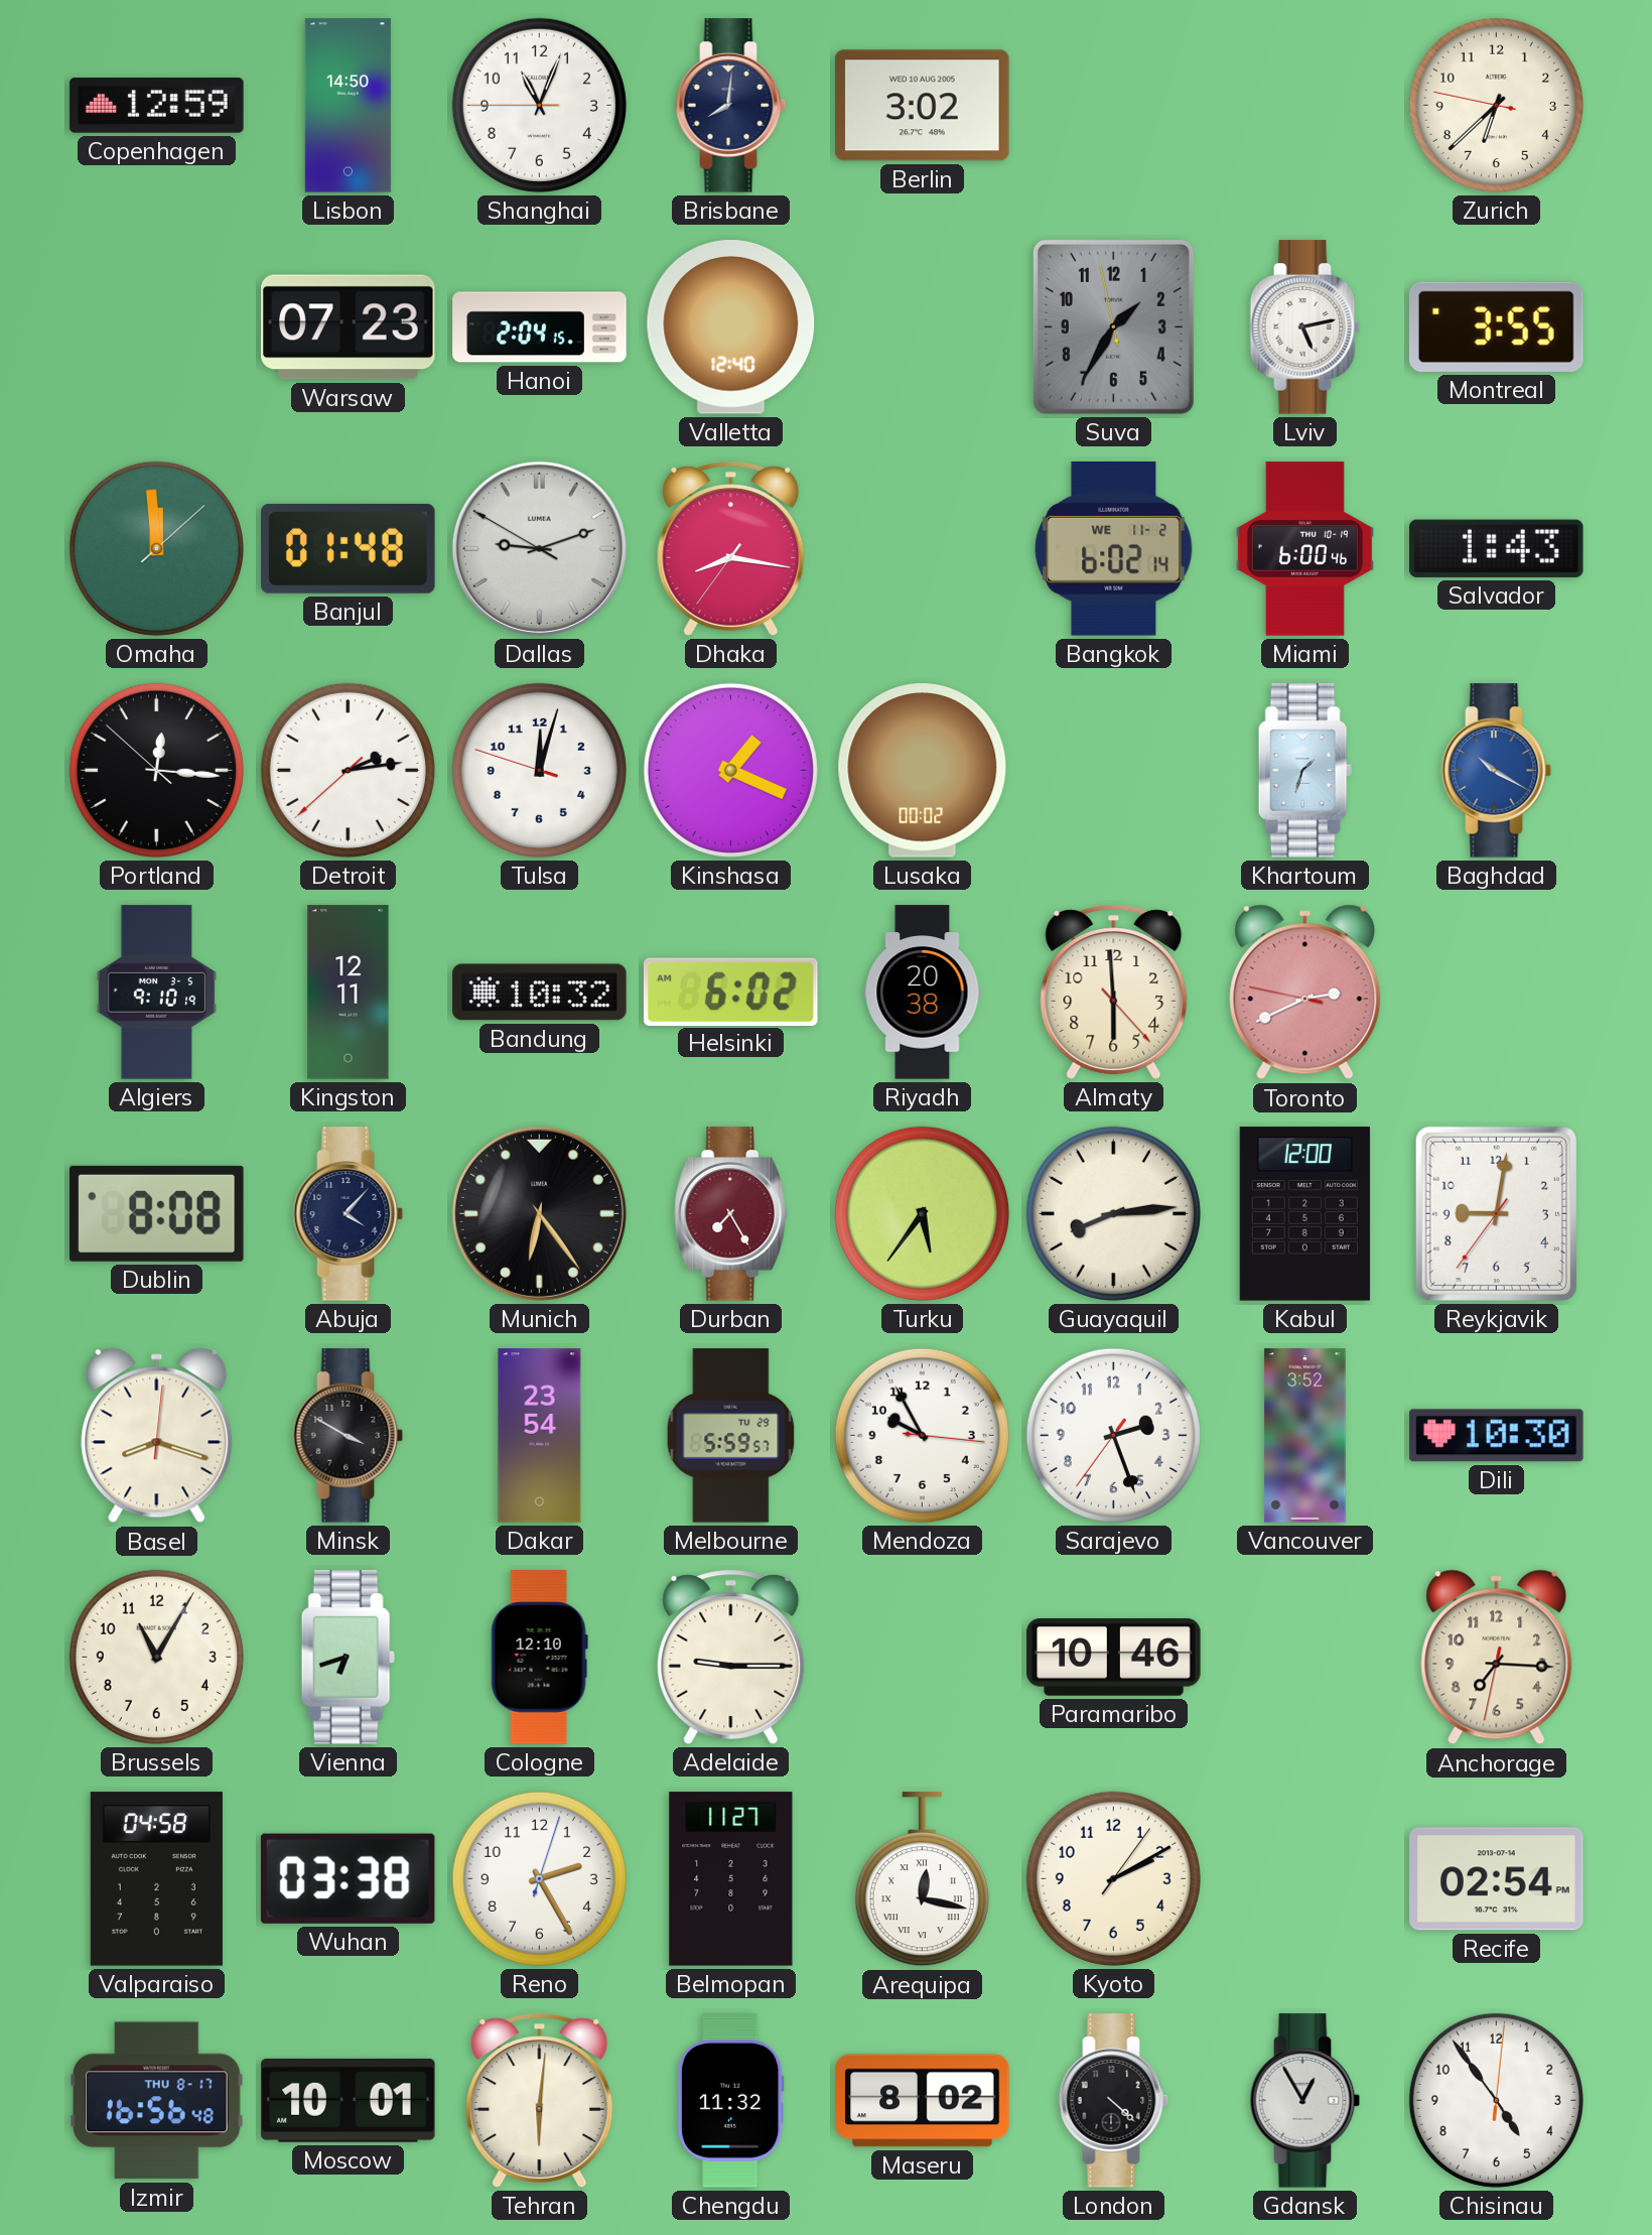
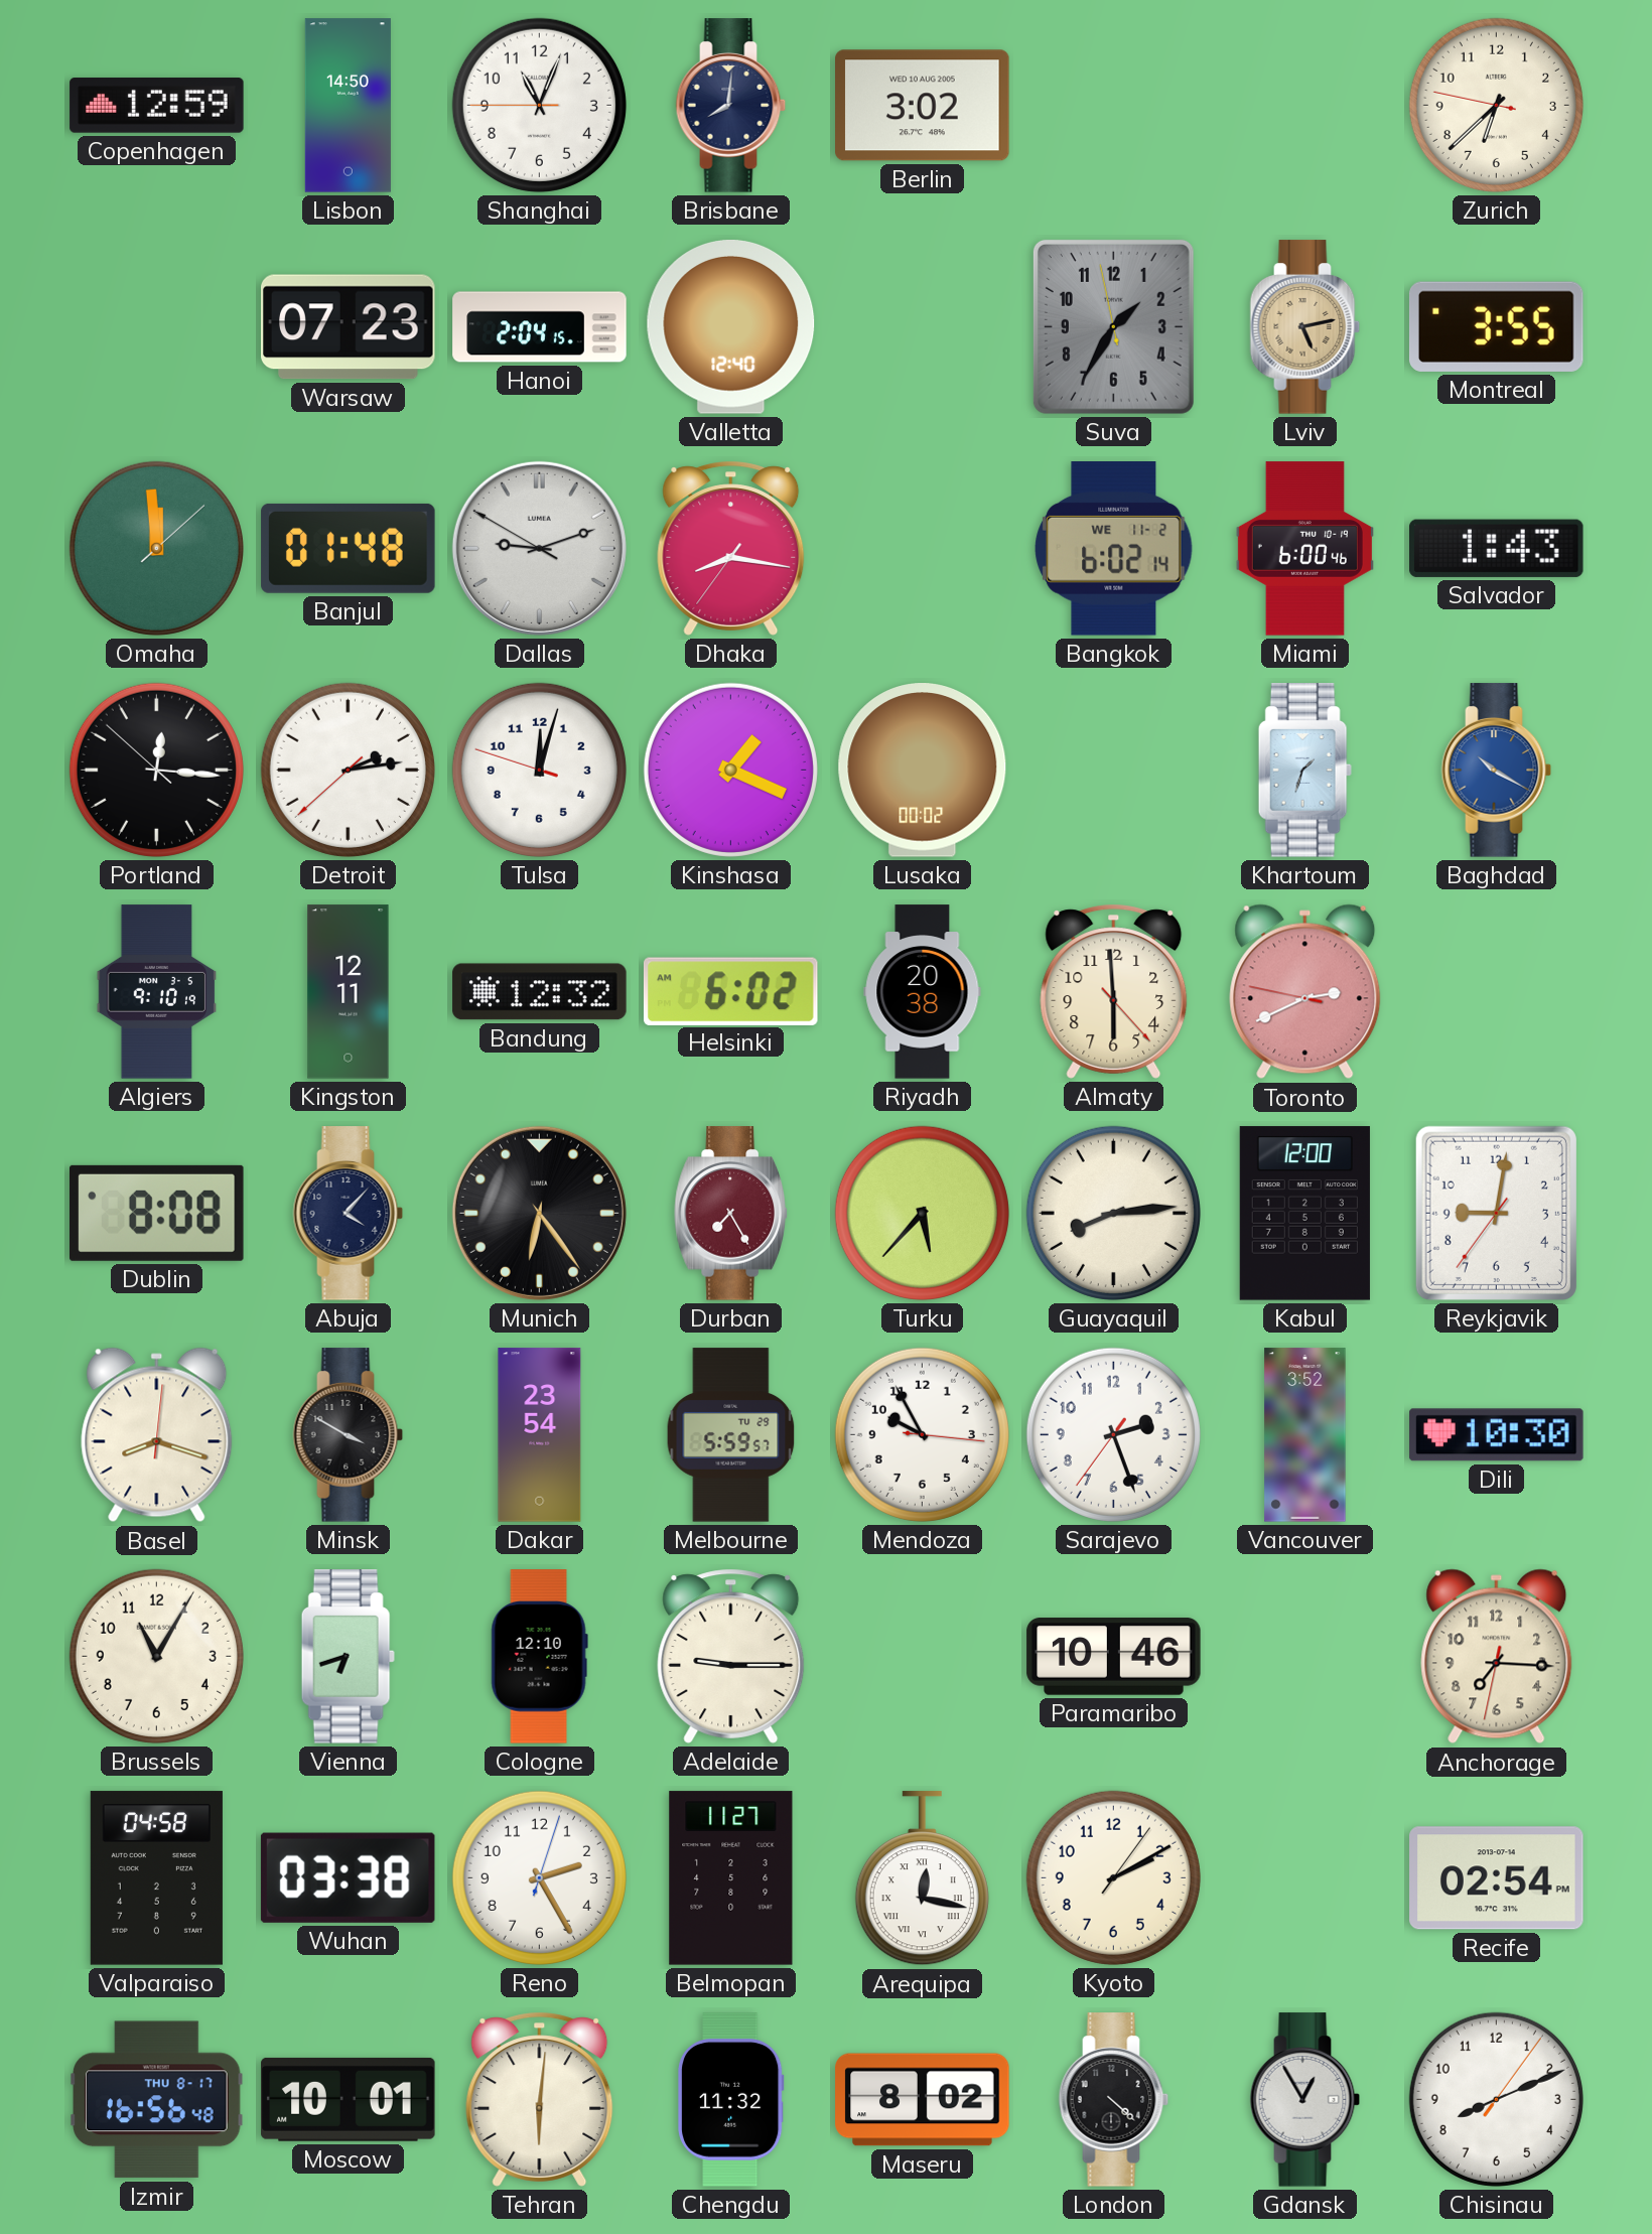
Lviv dial: white -> champagne
Bandung: 10:32 -> 12:32
Turku: 5:36 -> 5:37
Chisinau: 4:54 -> 8:11
